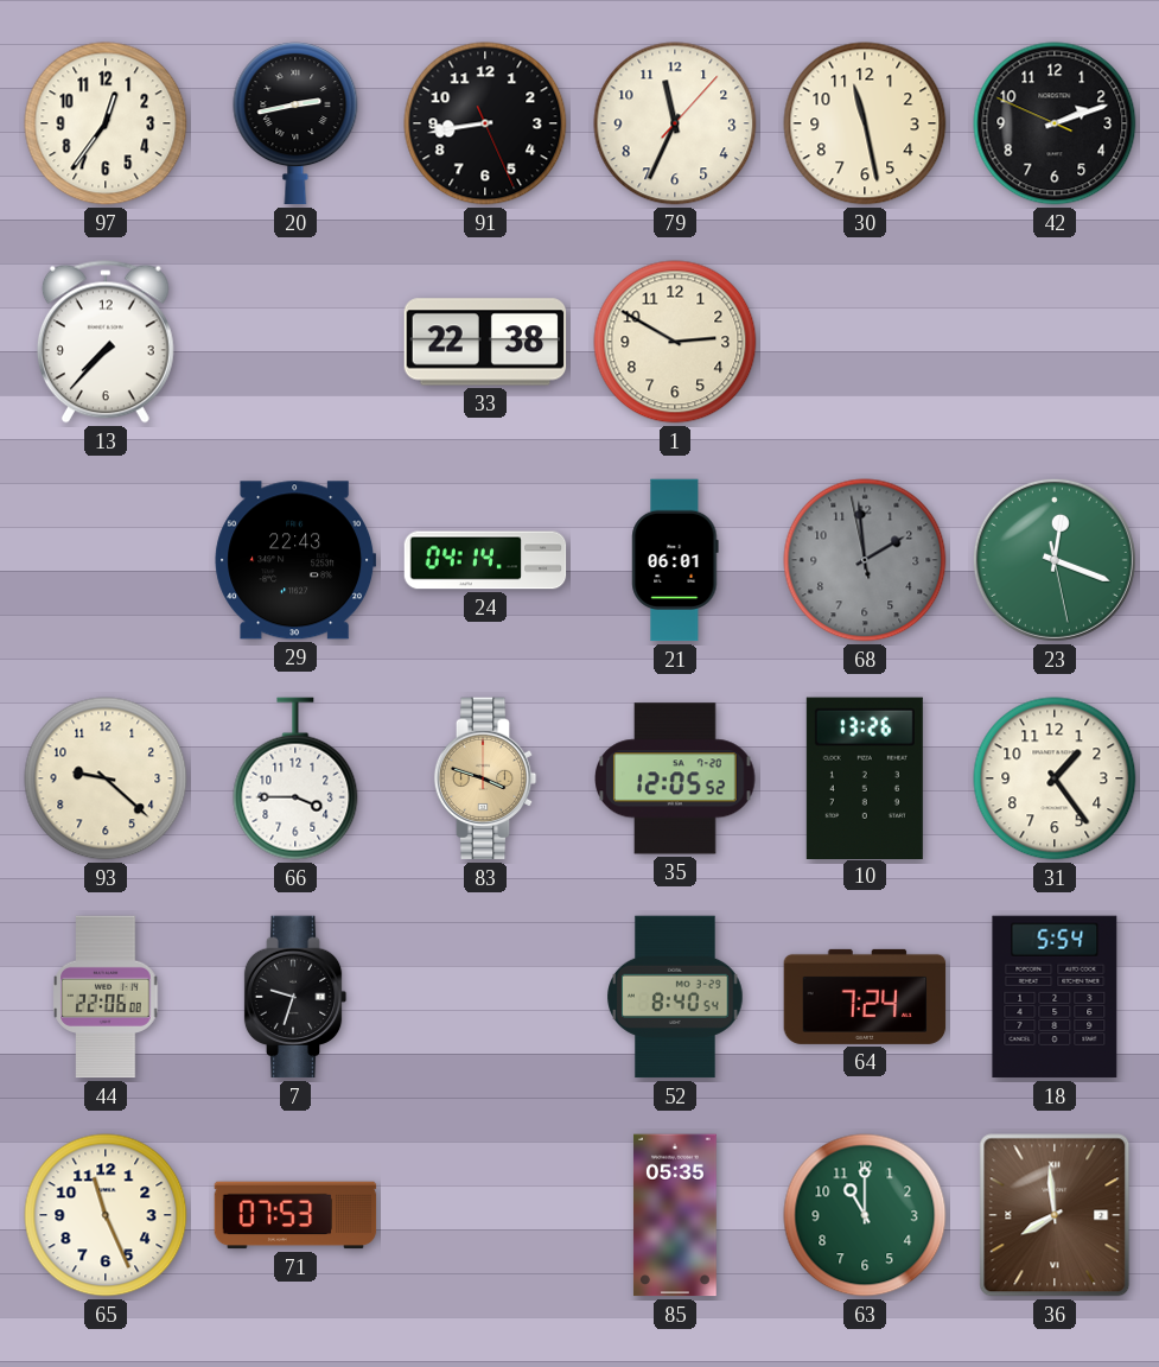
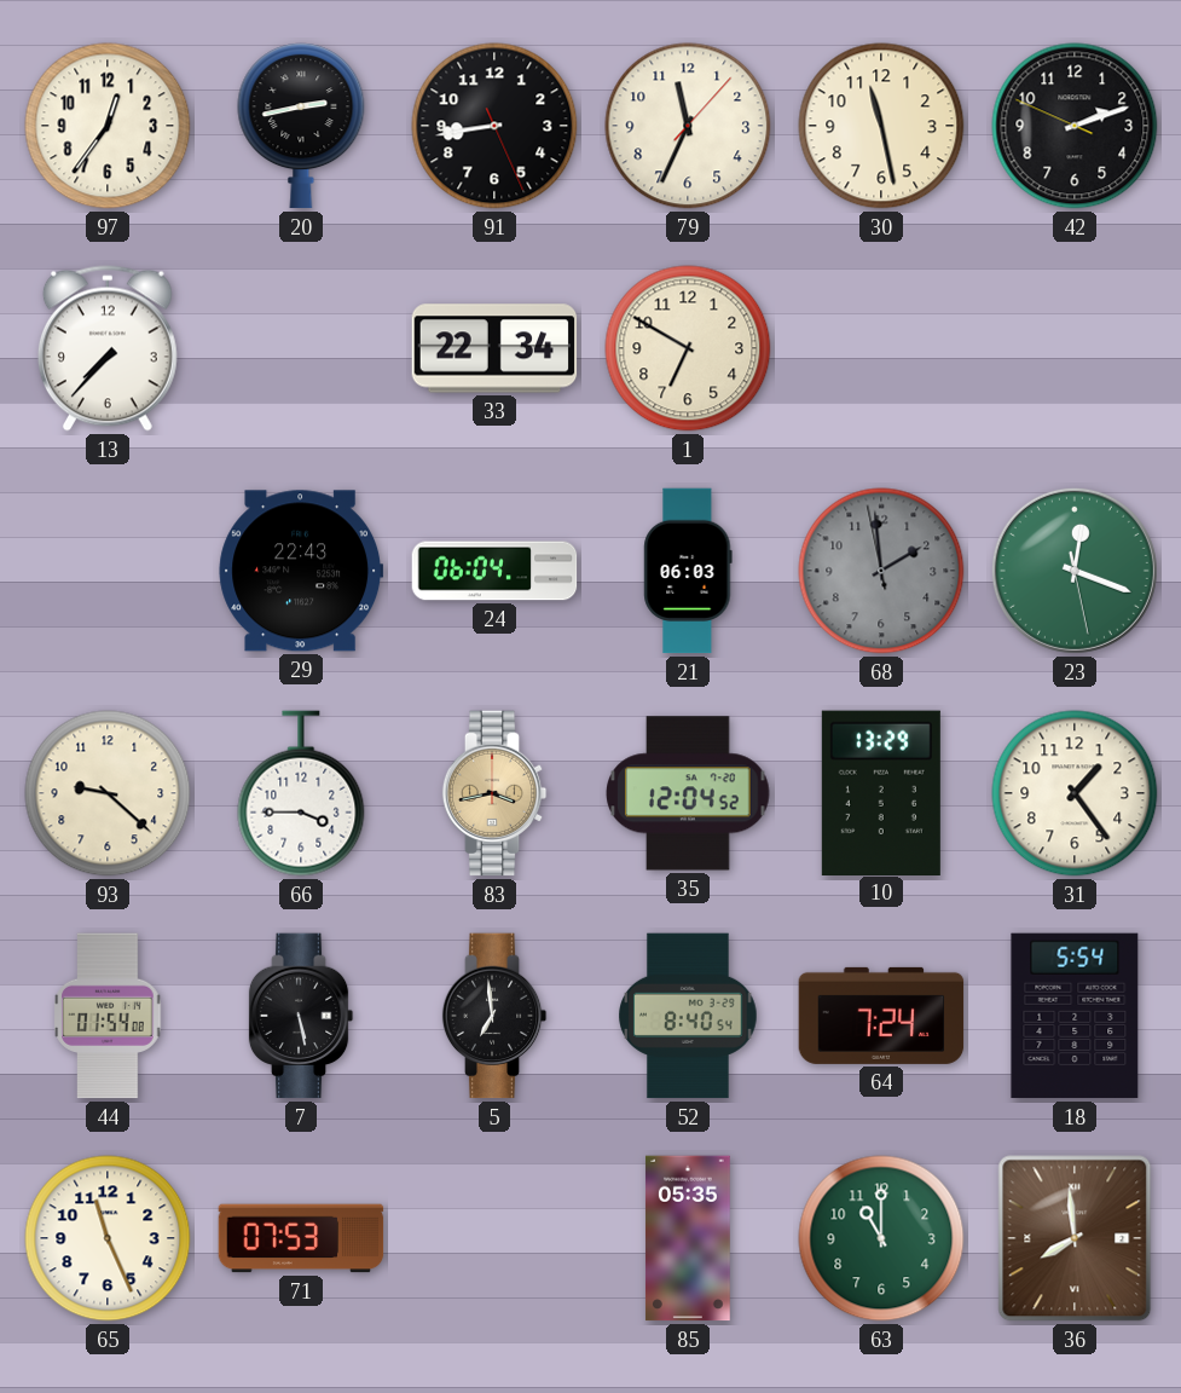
33: 22:38 -> 22:34
1: 2:50 -> 6:50
24: 04:14 -> 06:04
21: 06:01 -> 06:03
83: 3:48 -> 3:43
35: 12:05 -> 12:04
10: 13:26 -> 13:29
44: 22:06 -> 01:54
7: 9:33 -> 5:28
5: none -> 6:59
